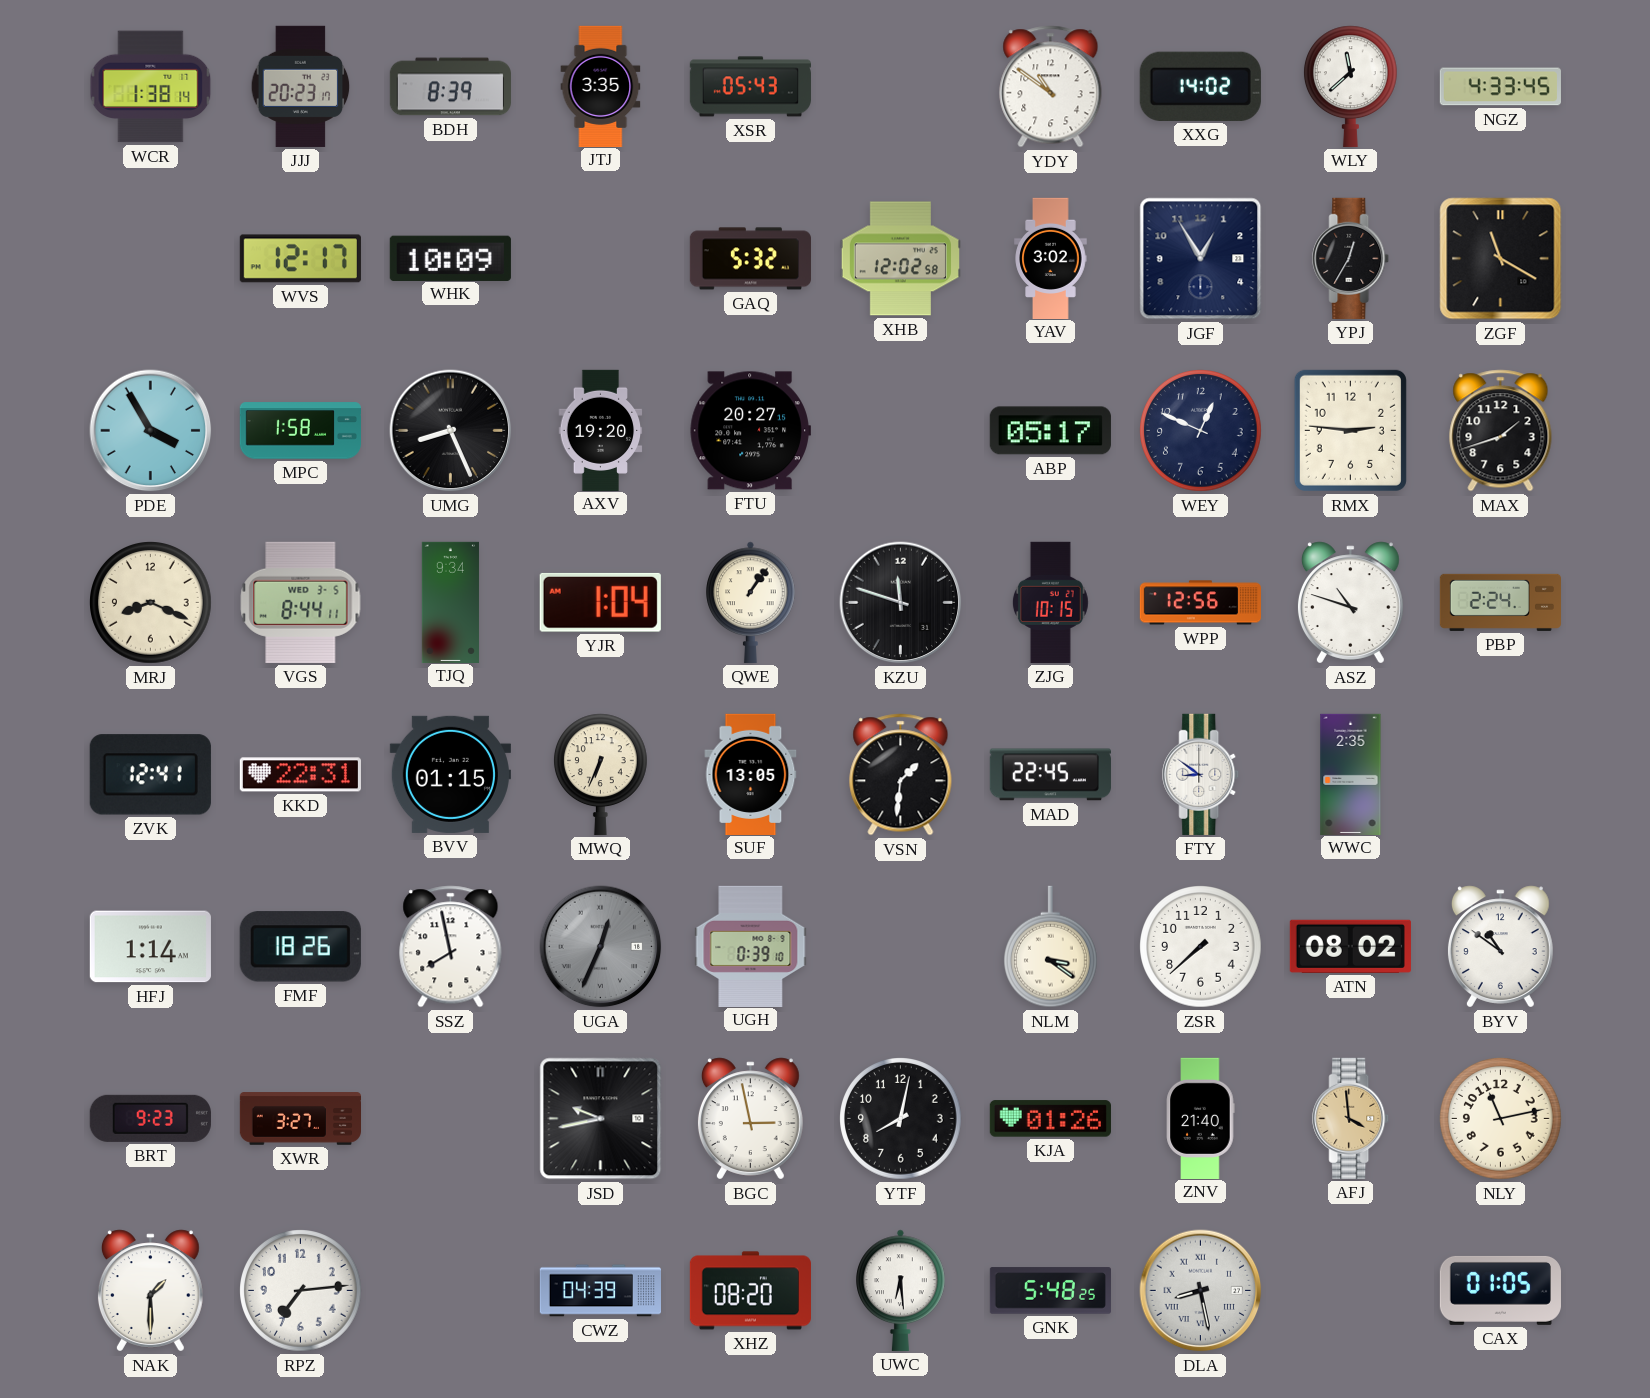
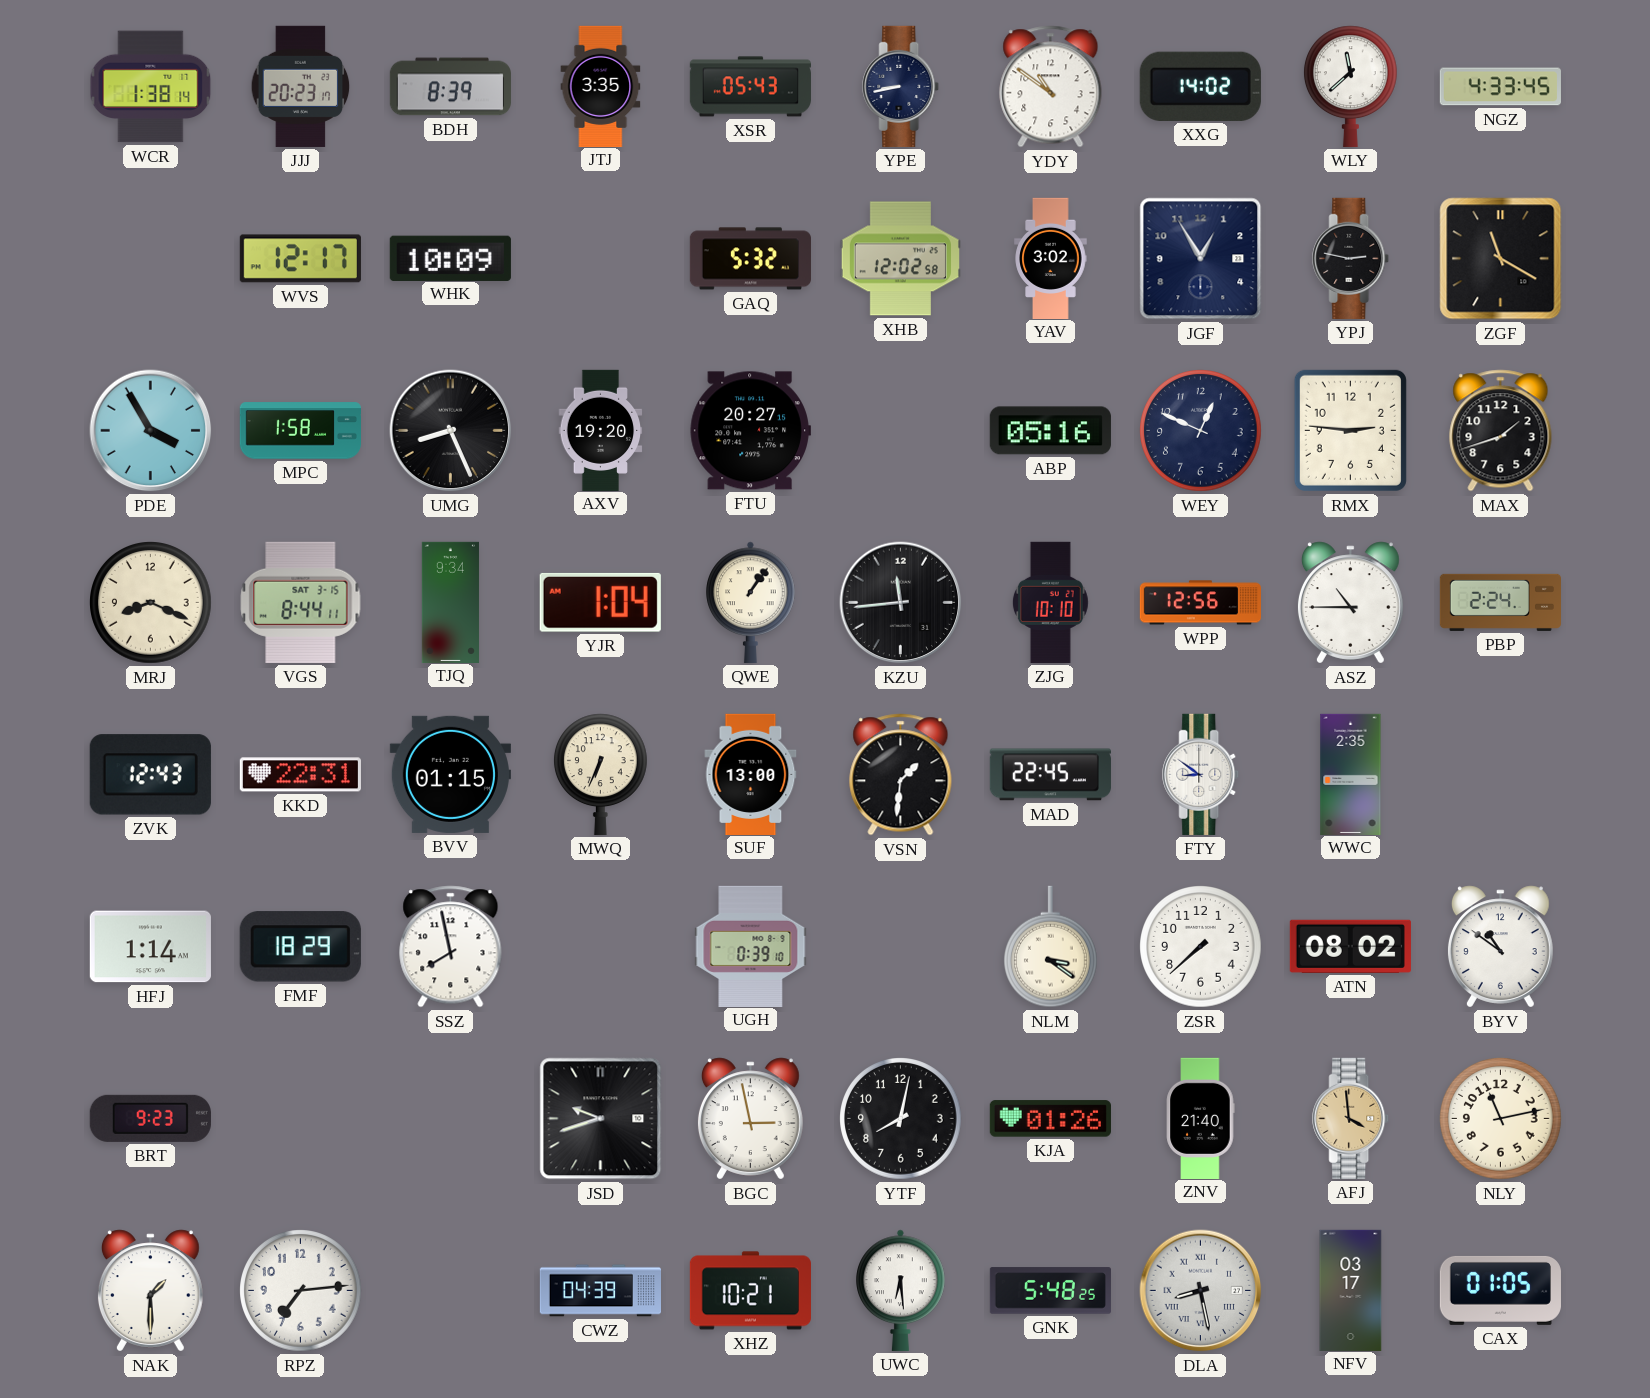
YPE: none -> 8:43
YPJ: 12:35 -> 2:47
ABP: 05:17 -> 05:16
VGS date: WED 3-5 -> SAT 3-15
KZU: 11:48 -> 11:44
ZJG: 10:15 -> 10:10
ASZ: 10:48 -> 10:45
ZVK: 12:41 -> 12:43
SUF: 13:05 -> 13:00
FMF: 18:26 -> 18:29
UGA: 12:34 -> none
XWR: 3:27 -> none
JSD: 9:43 -> 9:42
XHZ: 08:20 -> 10:21
NFV: none -> 03:17
